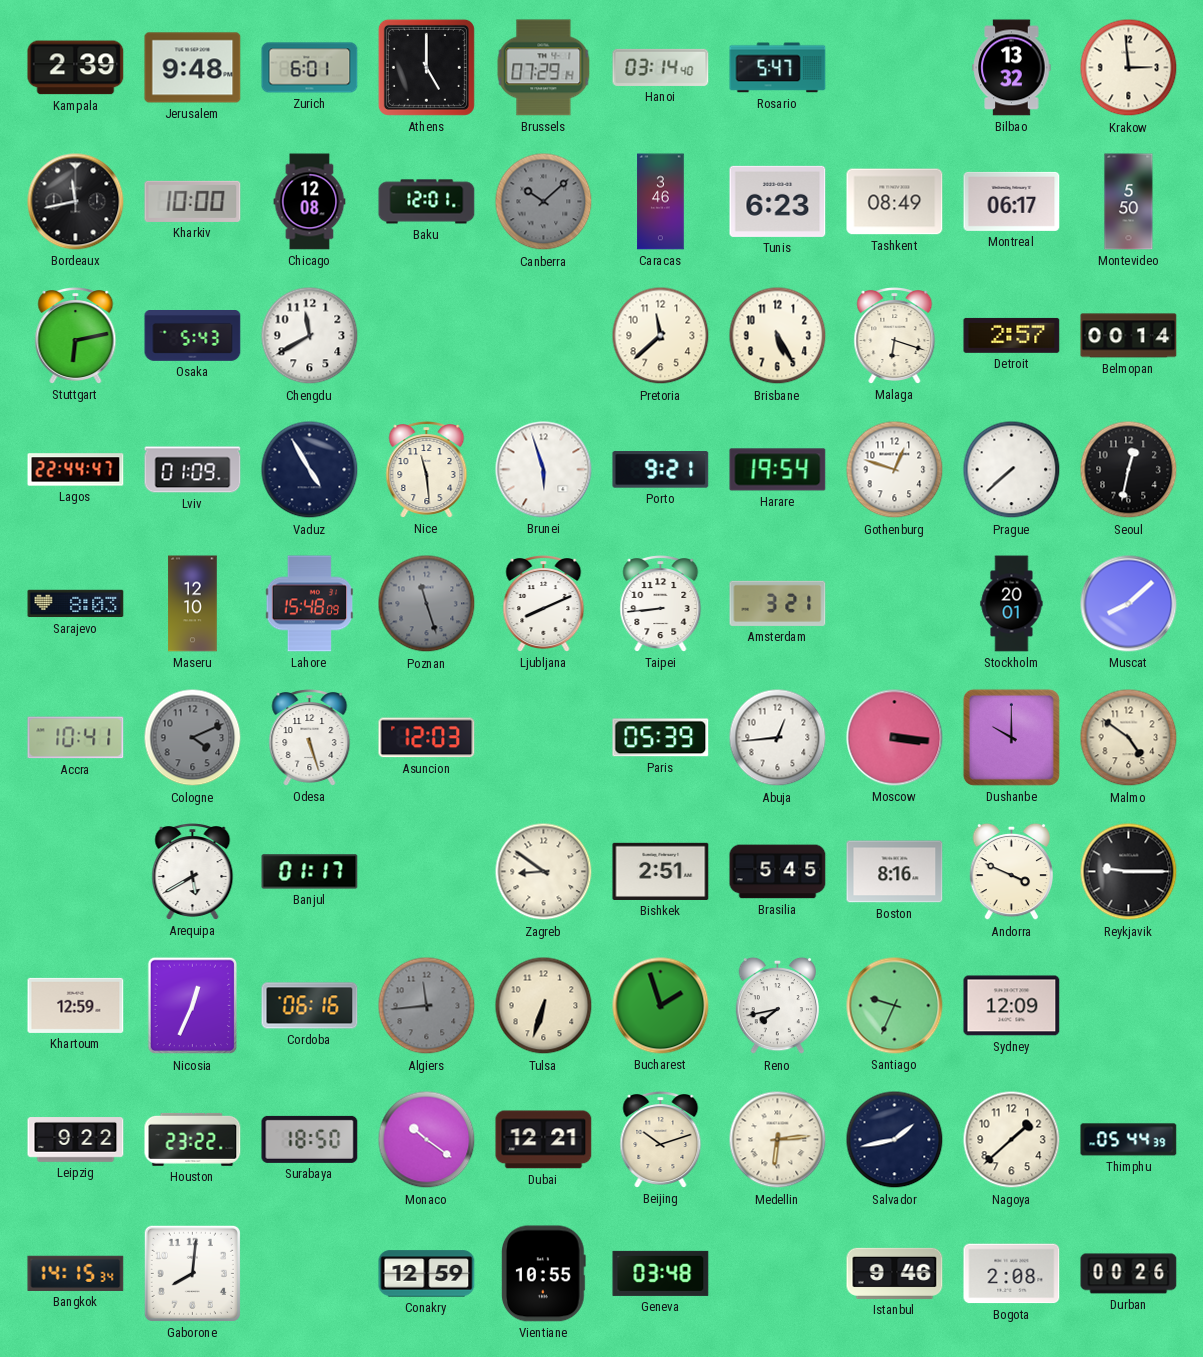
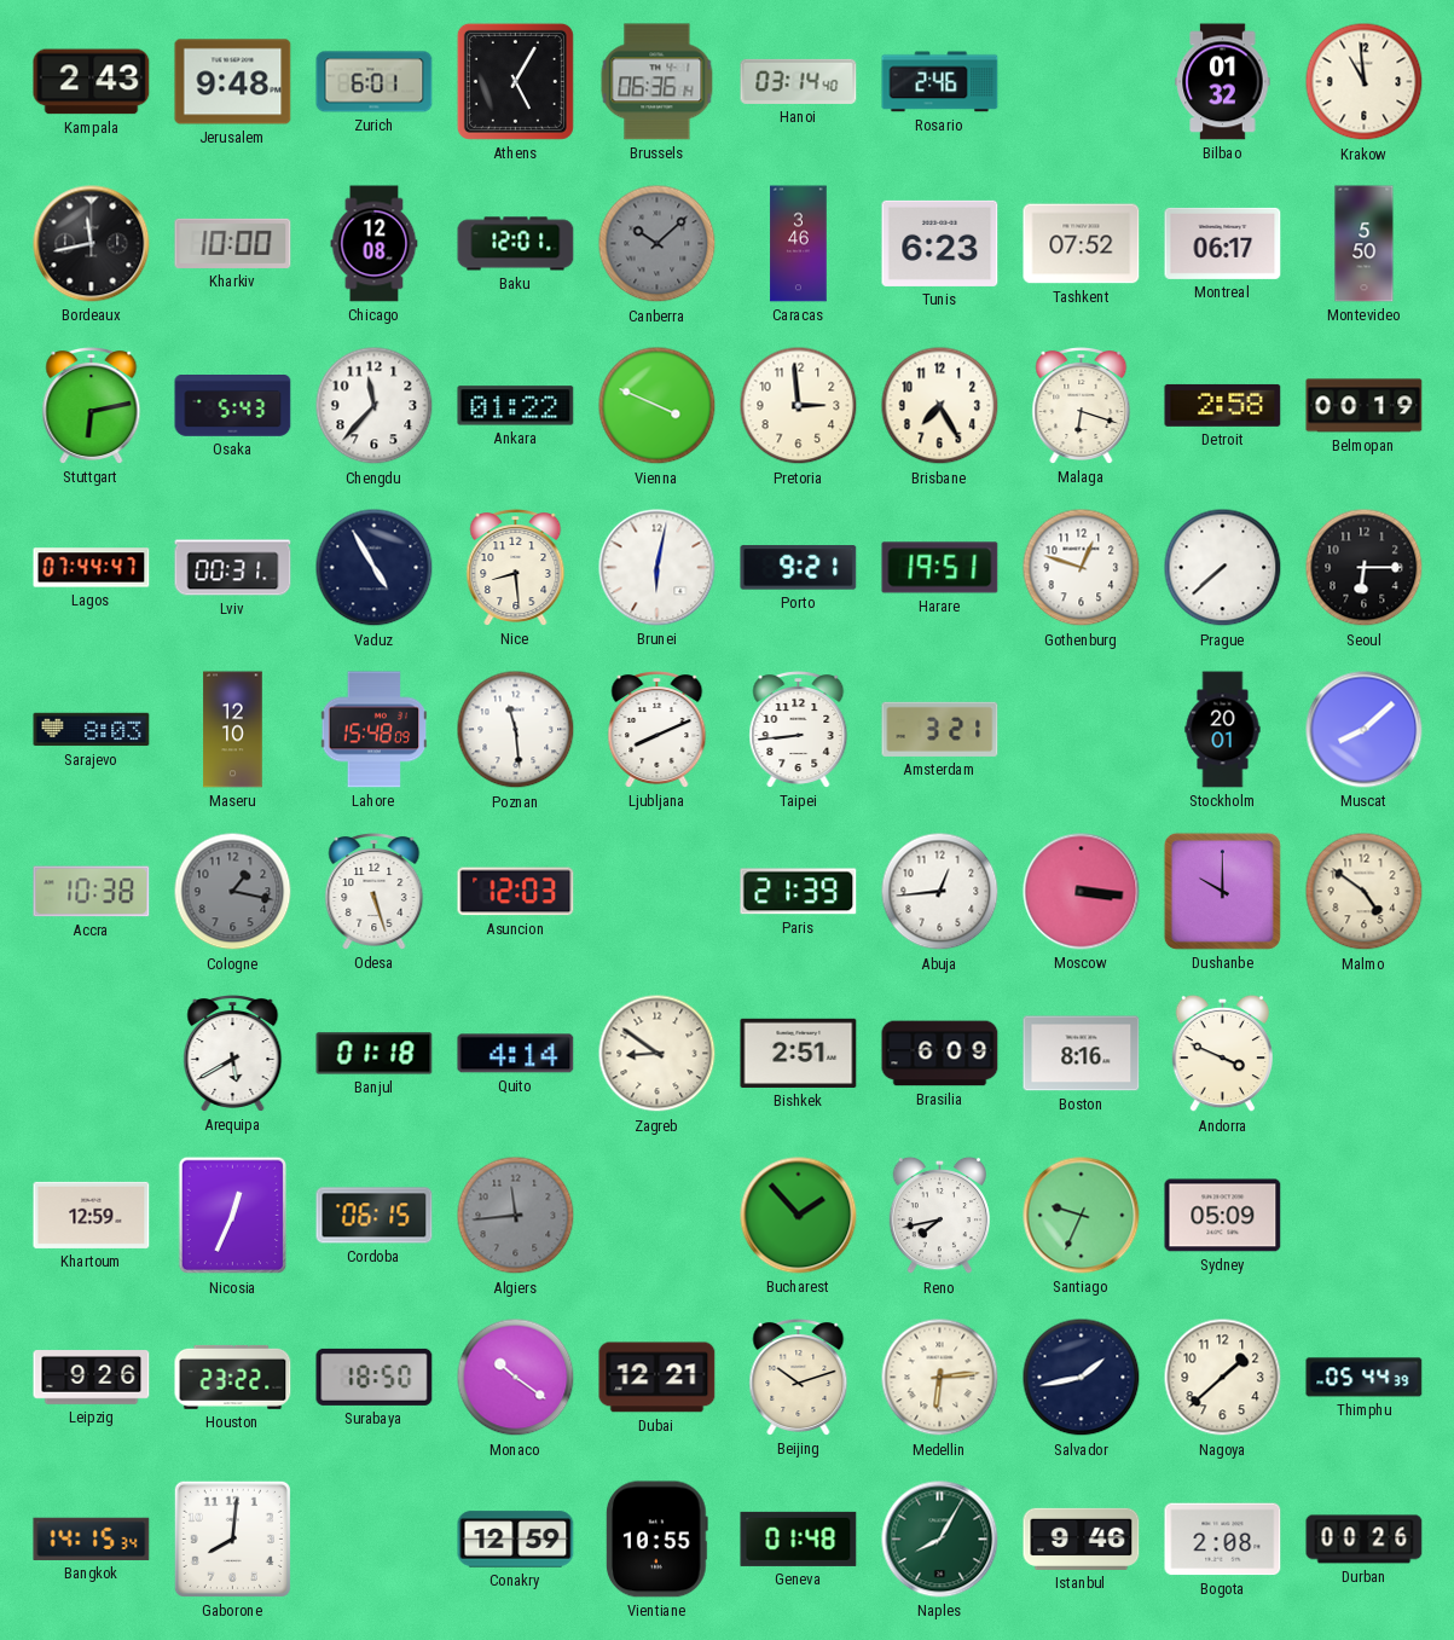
Kampala: 2:39 -> 2:43
Athens: 5:00 -> 5:05
Brussels: 07:29 -> 06:36
Rosario: 5:47 -> 2:46
Bilbao: 13:32 -> 01:32
Krakow: 2:59 -> 10:59
Tashkent: 08:49 -> 07:52
Chengdu: 11:40 -> 11:37
Ankara: none -> 01:22
Vienna: none -> 3:49
Pretoria: 11:38 -> 2:59
Brisbane: 5:25 -> 7:25
Detroit: 2:57 -> 2:58
Belmopan: 00:14 -> 00:19
Lagos: 22:44 -> 07:44
Lviv: 01:09 -> 00:31
Nice: 11:29 -> 8:29
Brunei: 5:57 -> 6:02
Harare: 19:54 -> 19:51
Seoul: 12:32 -> 6:15
Poznan: 11:27 -> 11:29
Poznan dial: grey -> white
Accra: 10:41 -> 10:38
Cologne: 4:11 -> 1:17
Paris: 05:39 -> 21:39
Banjul: 01:17 -> 01:18
Quito: none -> 4:14
Brasilia: 5:45 -> 6:09
Reykjavik: 9:15 -> none
Cordoba: 06:16 -> 06:15
Tulsa: 6:33 -> none
Bucharest: 1:57 -> 1:53
Sydney: 12:09 -> 05:09
Leipzig: 9:22 -> 9:26
Geneva: 03:48 -> 01:48
Naples: none -> 8:05
